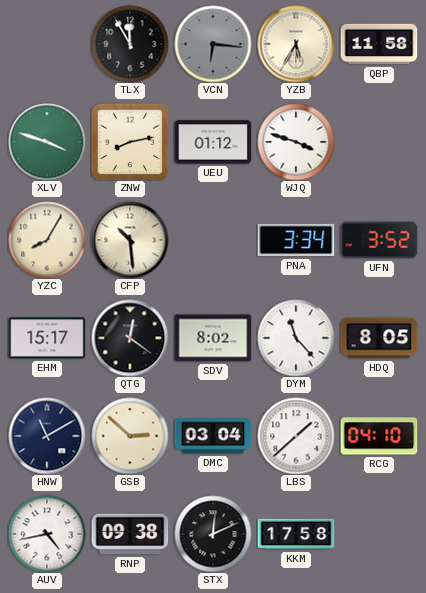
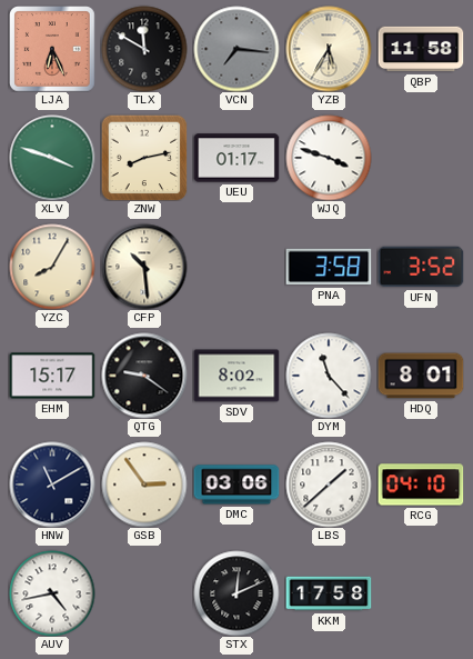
LJA: none -> 6:26
TLX: 11:55 -> 11:50
VCN: 6:16 -> 7:16
UEU: 01:12 -> 01:17
PNA: 3:34 -> 3:58
QTG: 12:21 -> 9:21
HDQ: 8:05 -> 8:01
GSB: 2:52 -> 2:54
DMC: 03:04 -> 03:06
RNP: 09:38 -> none
